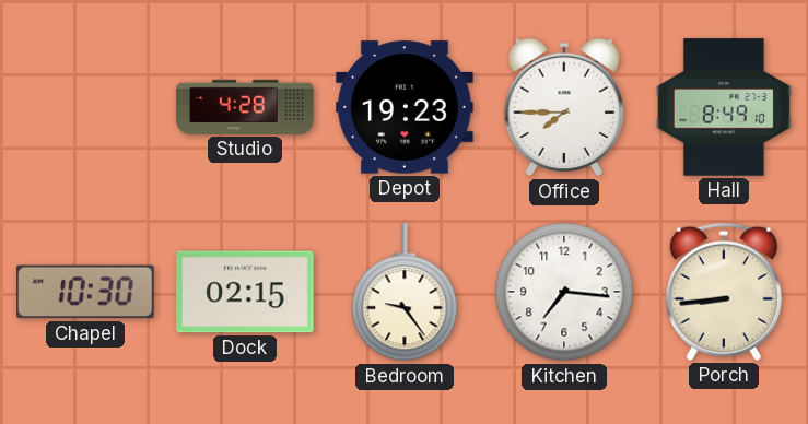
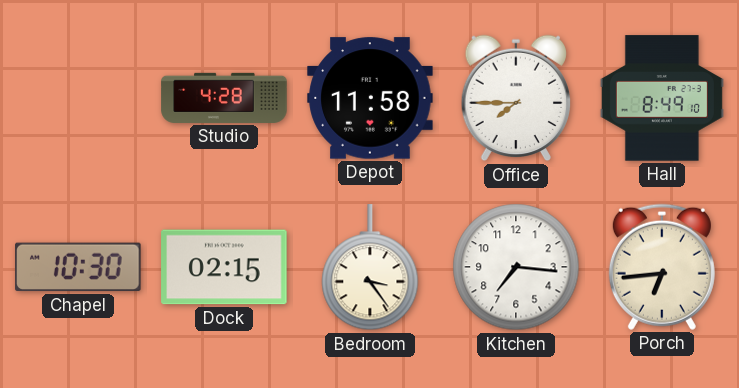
Depot: 19:23 -> 11:58
Bedroom: 9:24 -> 3:24
Porch: 8:44 -> 6:44
